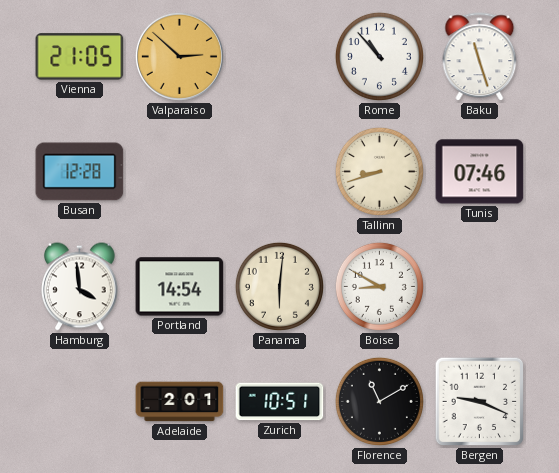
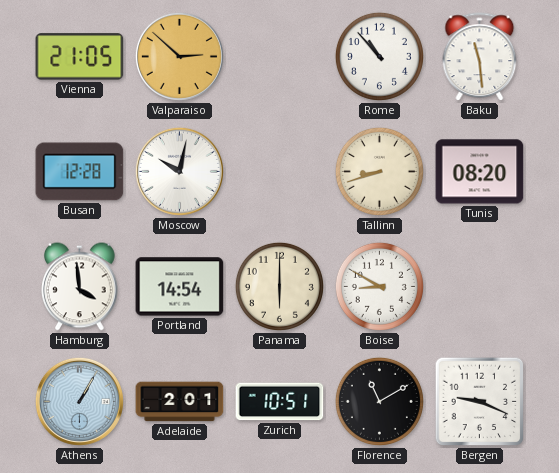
Baku: 11:27 -> 11:29
Moscow: none -> 10:02
Tunis: 07:46 -> 08:20
Panama: 6:01 -> 6:00
Athens: none -> 1:05
